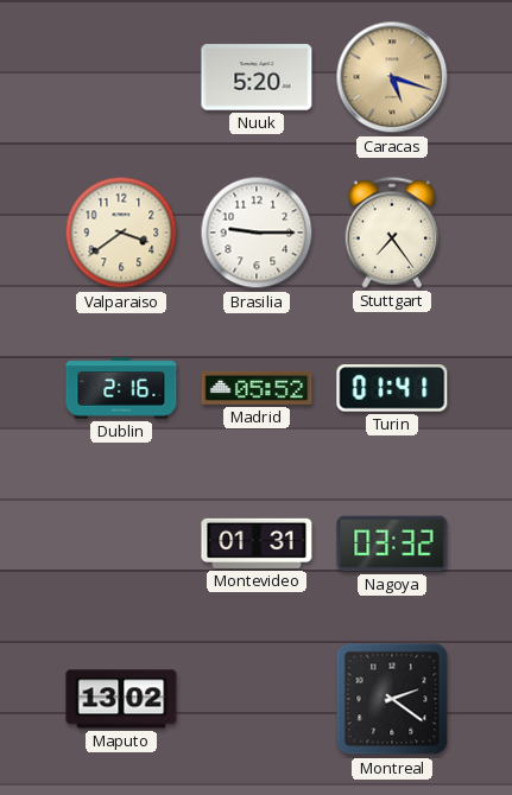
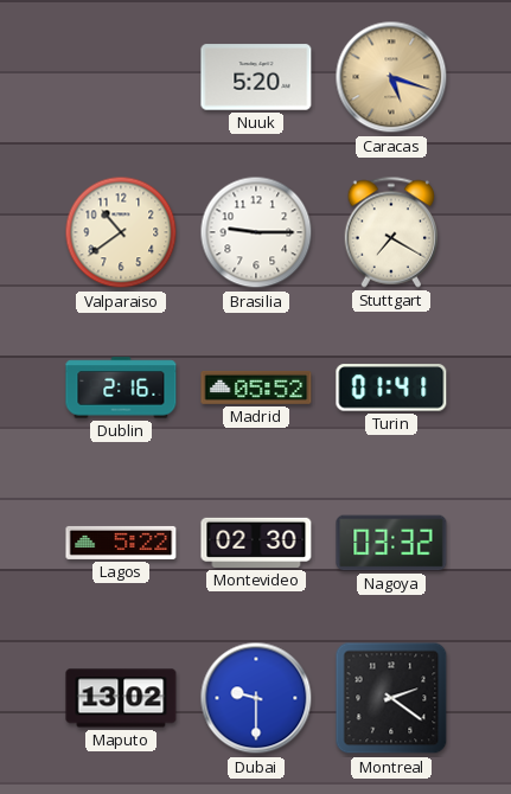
Valparaiso: 3:39 -> 10:39
Stuttgart: 7:24 -> 7:20
Lagos: none -> 5:22
Montevideo: 01:31 -> 02:30
Dubai: none -> 9:30
